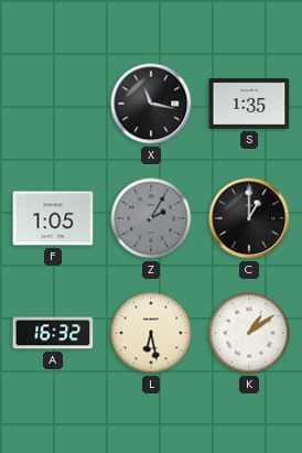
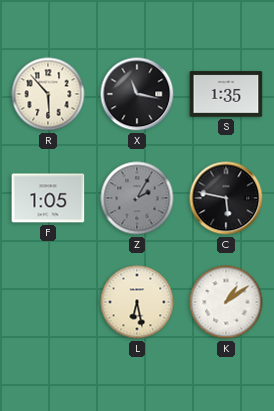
R: none -> 5:53
C: 1:00 -> 5:47
A: 16:32 -> none
